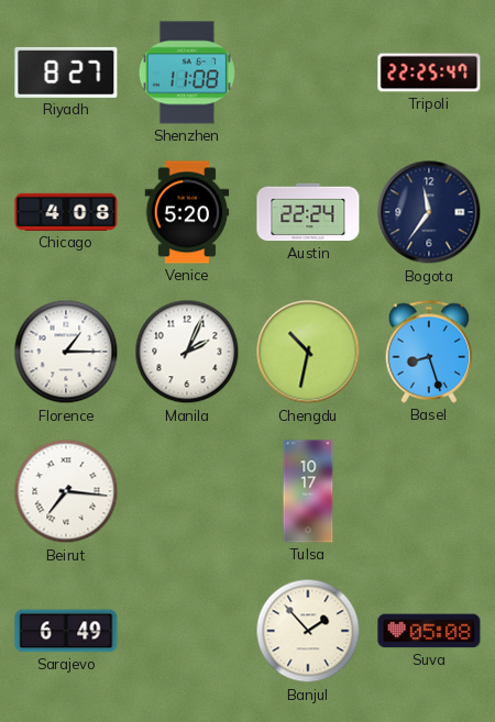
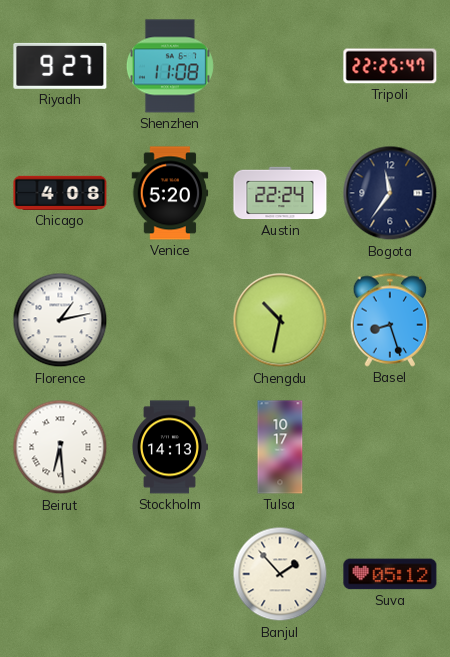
Riyadh: 8:27 -> 9:27
Florence: 1:15 -> 1:13
Manila: 2:04 -> none
Beirut: 7:16 -> 6:29
Stockholm: none -> 14:13
Sarajevo: 6:49 -> none
Suva: 05:08 -> 05:12
